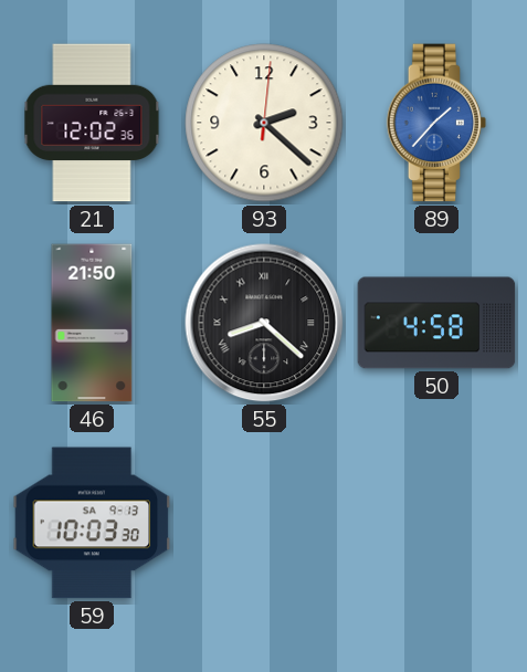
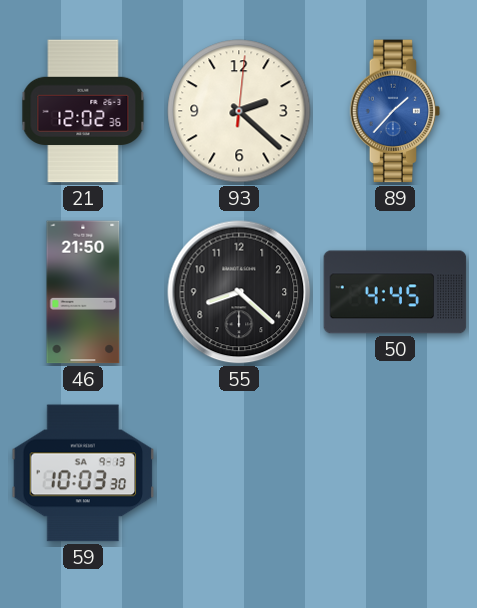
55 numerals: Roman -> Arabic
50: 4:58 -> 4:45
